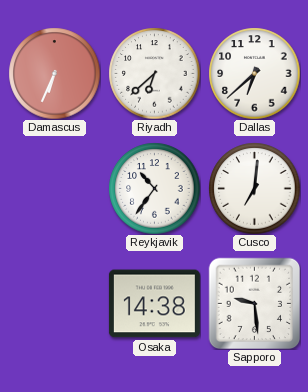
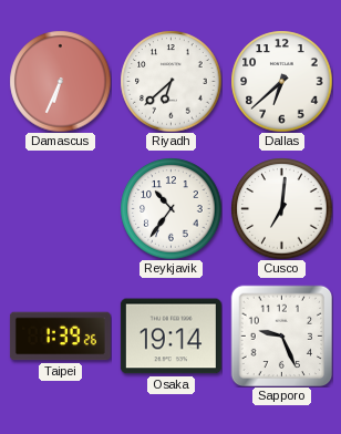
Taipei: none -> 1:39
Osaka: 14:38 -> 19:14
Sapporo: 9:29 -> 9:26
